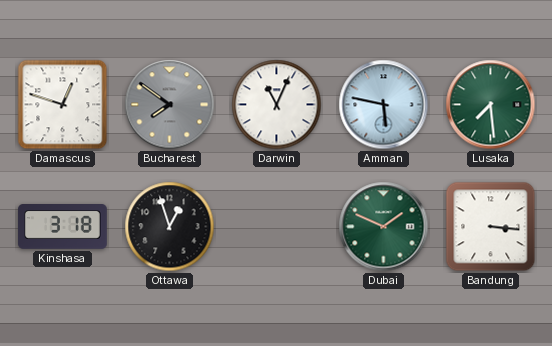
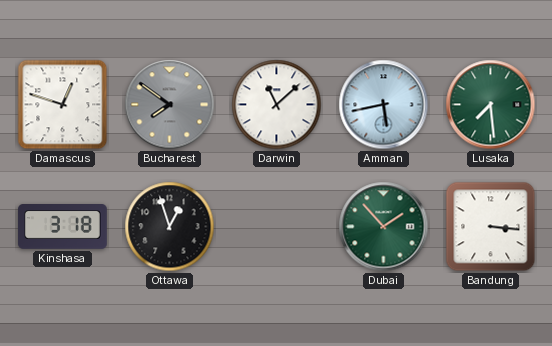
Darwin: 11:04 -> 11:08
Amman: 5:47 -> 5:43
Dubai: 1:49 -> 1:53
